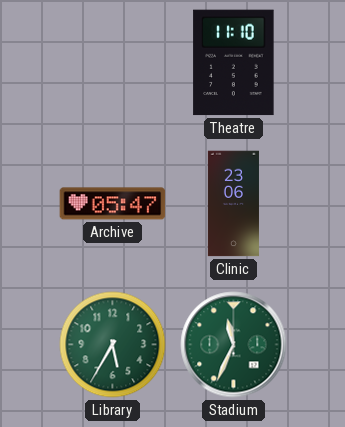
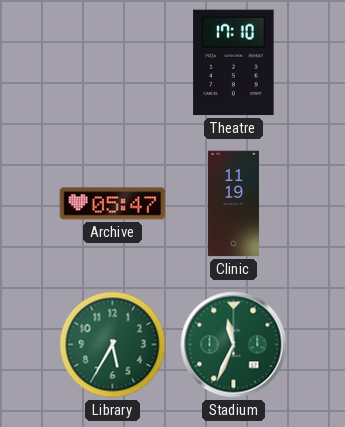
Theatre: 11:10 -> 17:10
Clinic: 23:06 -> 11:19
